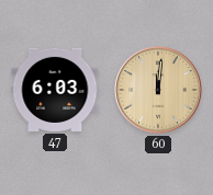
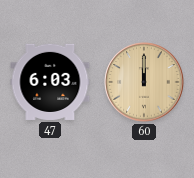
60: 12:01 -> 12:00
